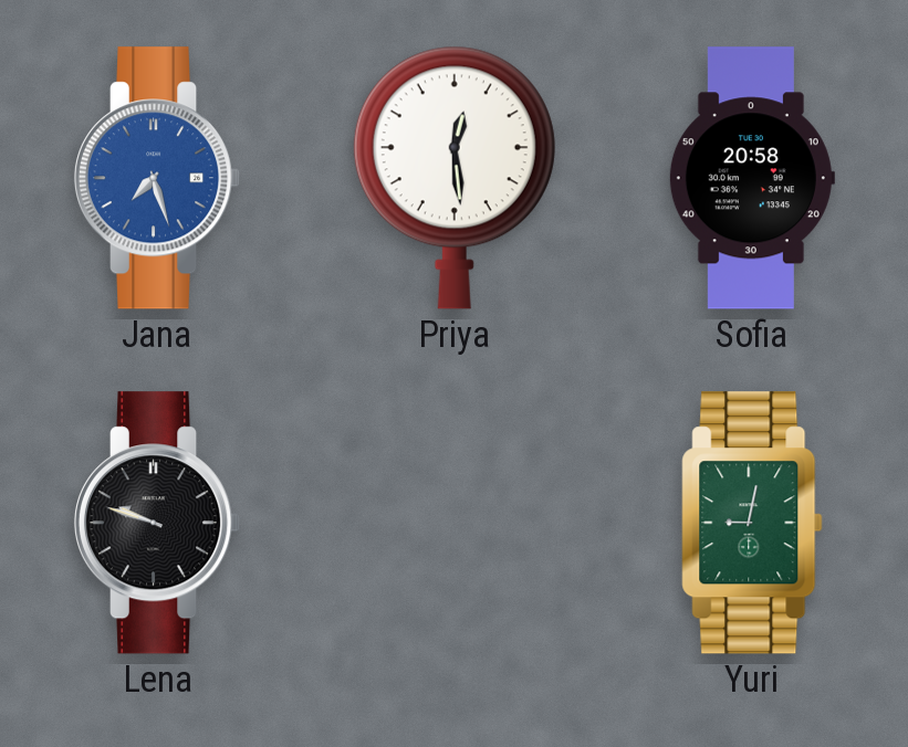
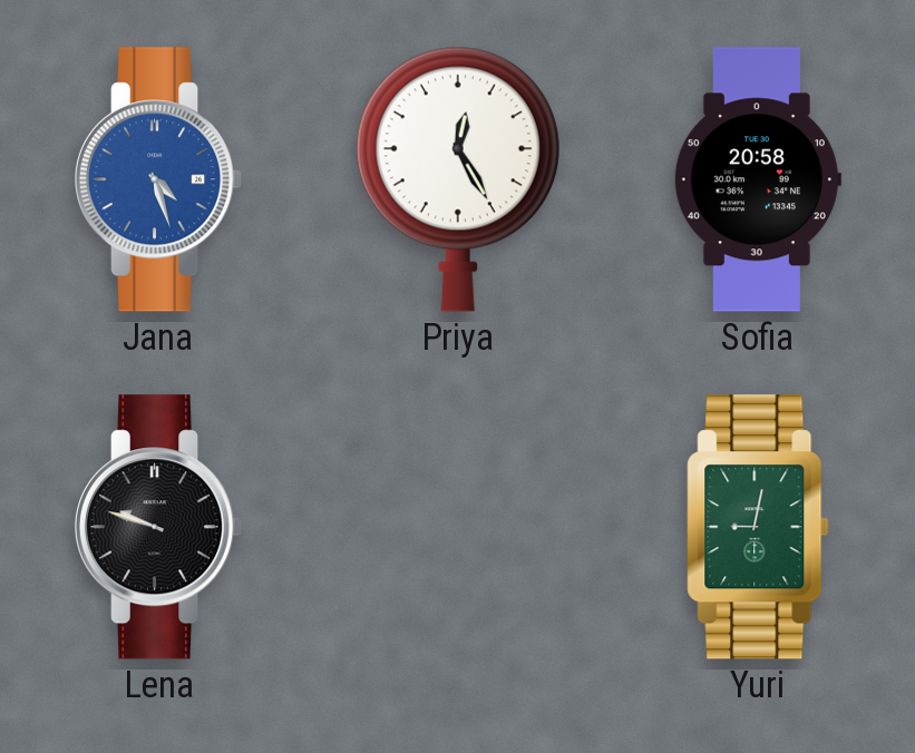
Jana: 7:27 -> 4:27
Priya: 12:29 -> 12:25
